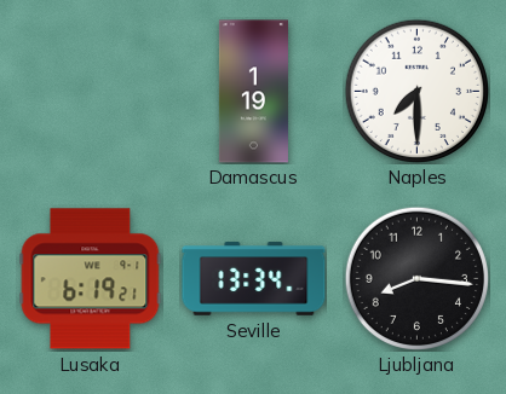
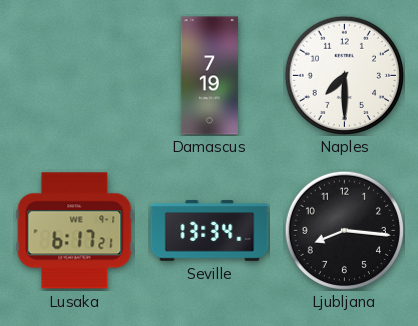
Damascus: 1:19 -> 7:19
Lusaka: 6:19 -> 6:17
